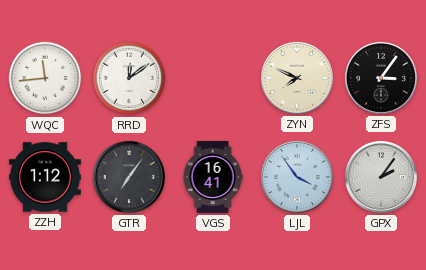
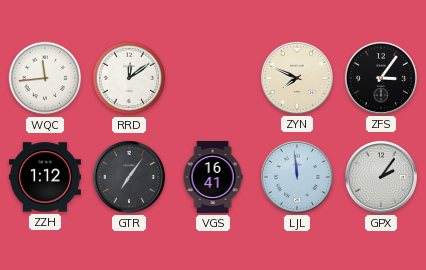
LJL: 3:54 -> 11:59
